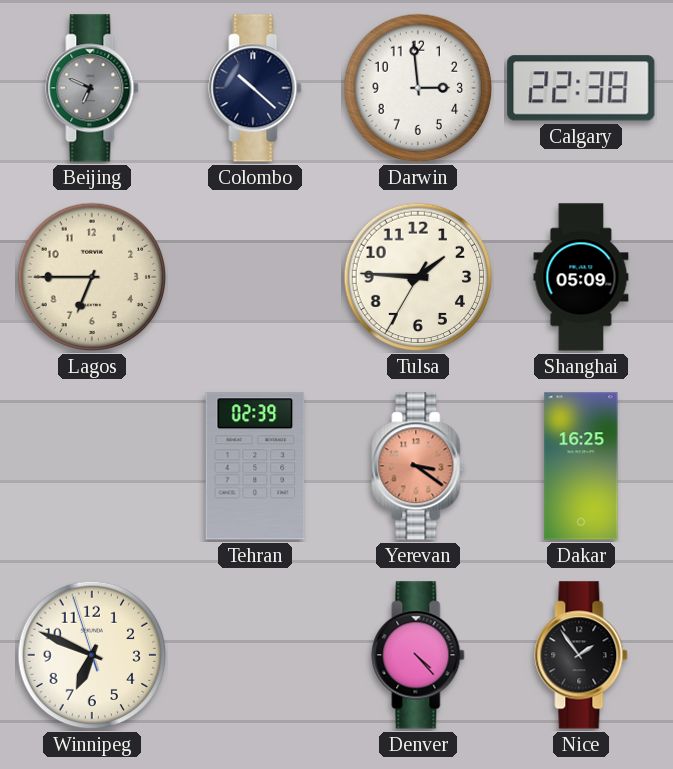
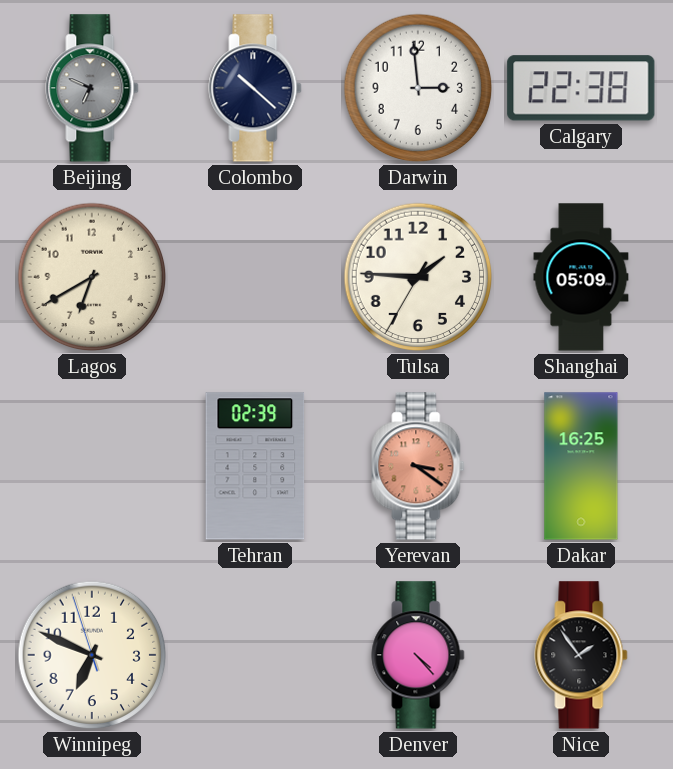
Lagos: 6:45 -> 6:40
